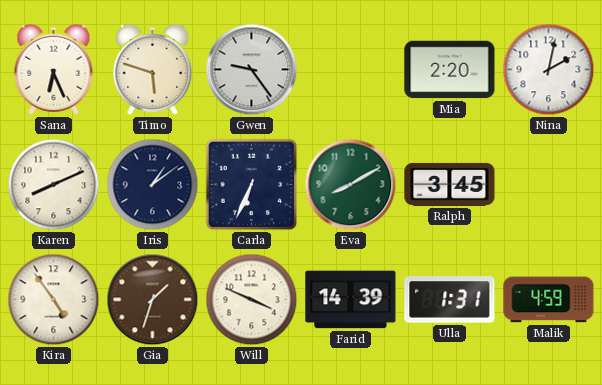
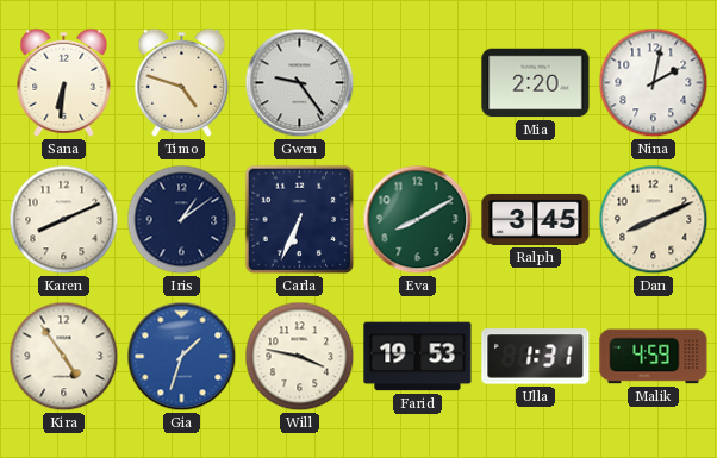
Sana: 6:26 -> 6:31
Timo: 5:48 -> 4:48
Dan: none -> 8:11
Gia dial: brown -> blue
Will: 3:49 -> 3:47
Farid: 14:39 -> 19:53
